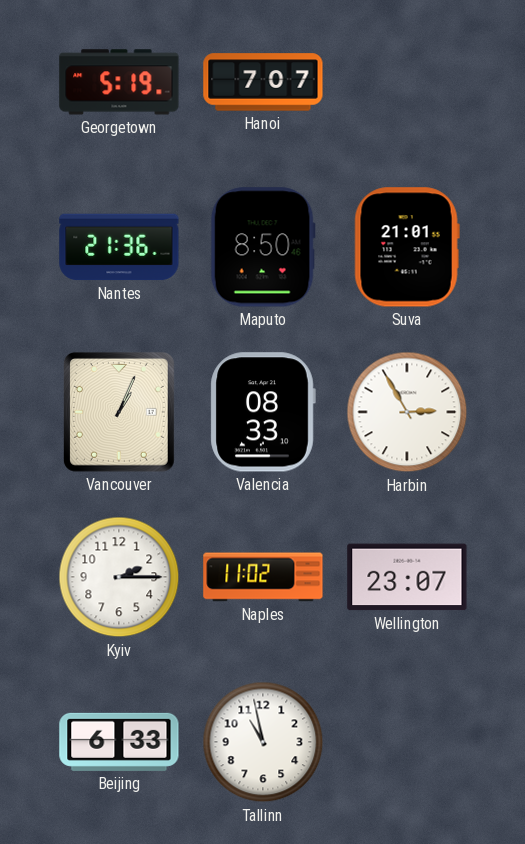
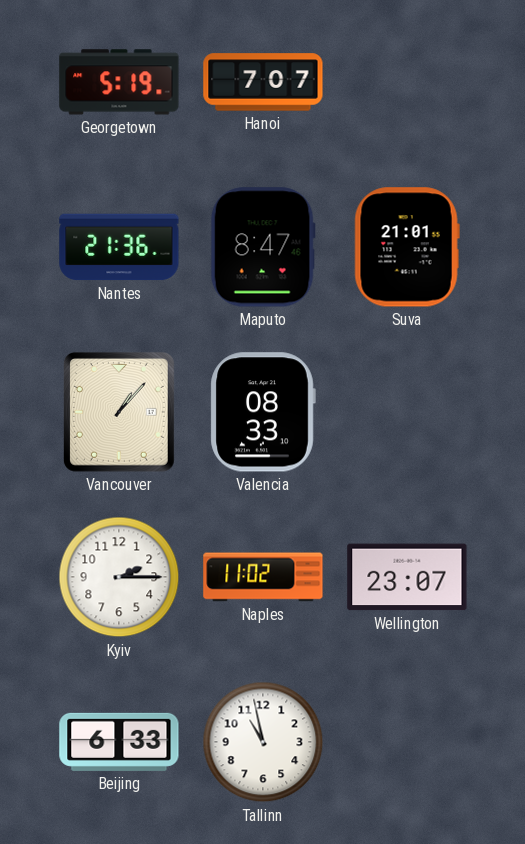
Maputo: 8:50 -> 8:47
Vancouver: 1:04 -> 1:07
Harbin: 2:55 -> none
